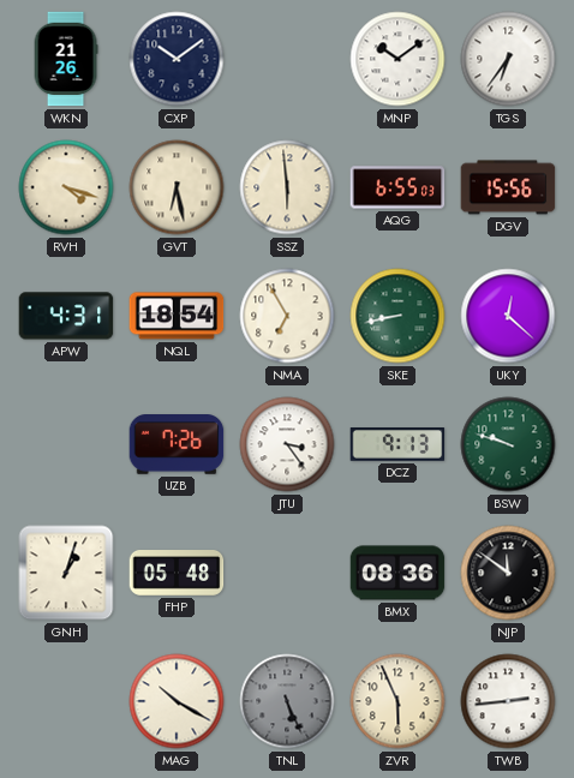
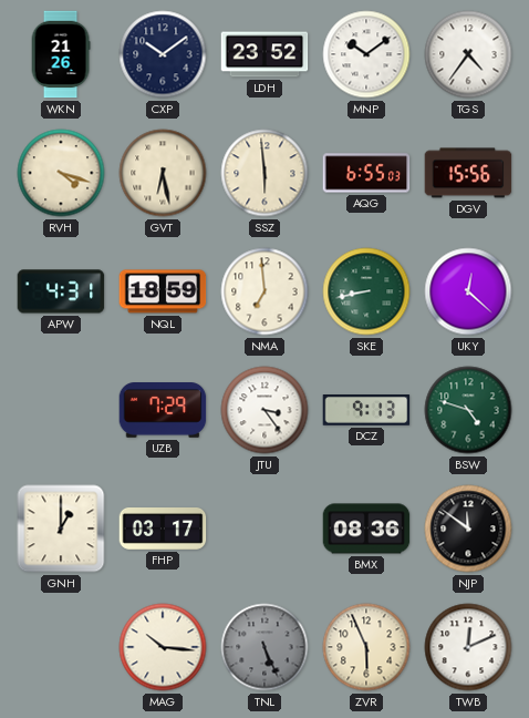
LDH: none -> 23:52
TGS: 6:36 -> 4:36
NQL: 18:54 -> 18:59
NMA: 6:55 -> 6:59
UZB: 7:26 -> 7:29
BSW: 9:48 -> 4:48
GNH: 1:03 -> 1:00
FHP: 05:48 -> 03:17
MAG: 10:20 -> 10:16
TWB: 2:44 -> 12:11
